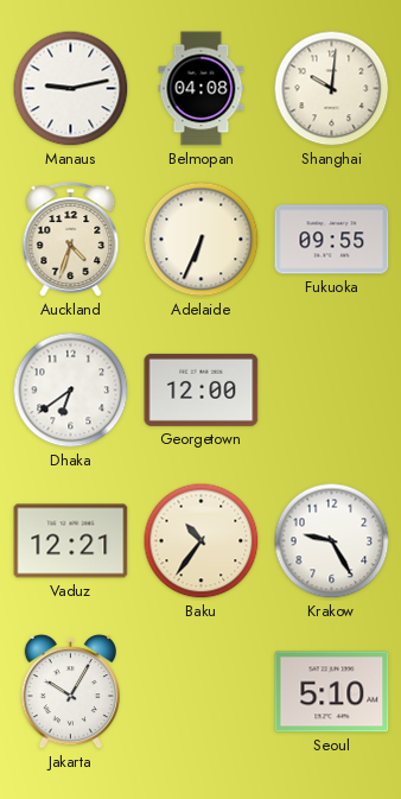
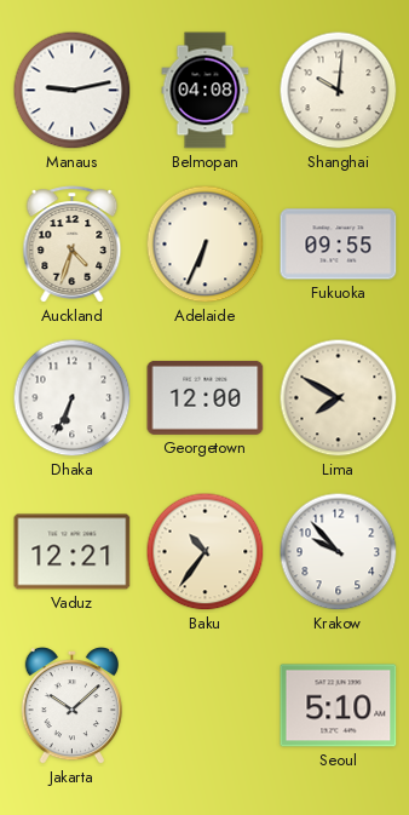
Dhaka: 6:39 -> 6:34
Lima: none -> 7:50
Krakow: 9:25 -> 9:53
Jakarta: 10:05 -> 10:08
